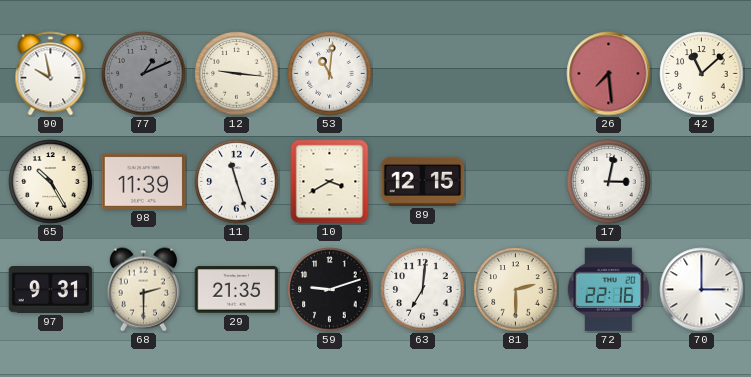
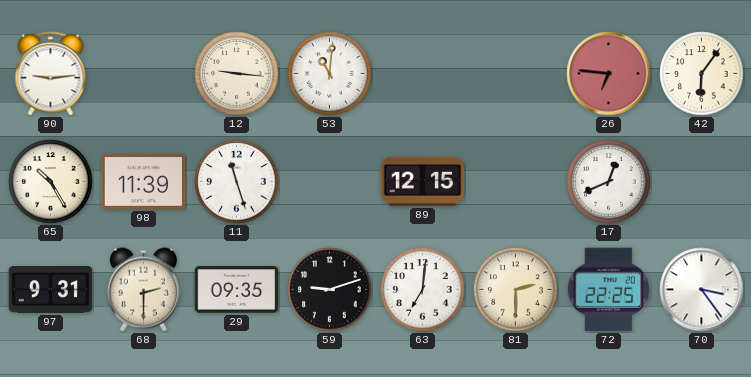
90: 9:58 -> 9:14
77: 1:11 -> none
26: 7:29 -> 6:46
42: 11:08 -> 6:06
10: 3:40 -> none
17: 3:02 -> 12:41
29: 21:35 -> 09:35
72: 22:16 -> 22:25
70: 3:00 -> 3:24
